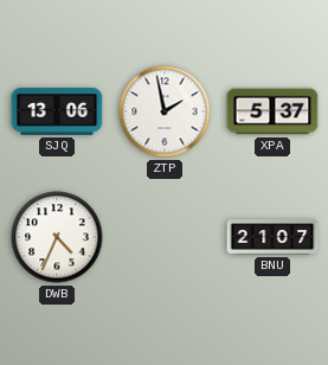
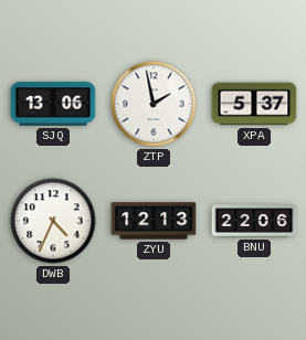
ZYU: none -> 12:13
BNU: 21:07 -> 22:06
